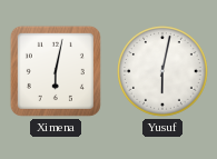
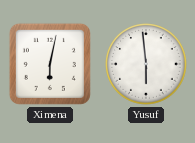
Yusuf: 6:02 -> 5:59
